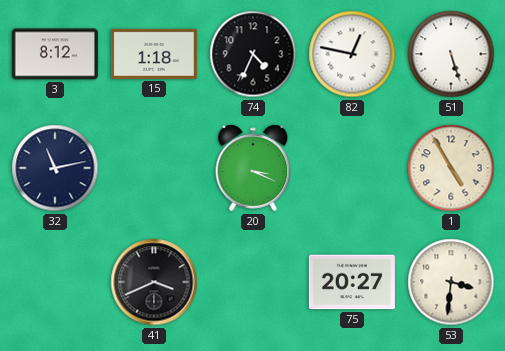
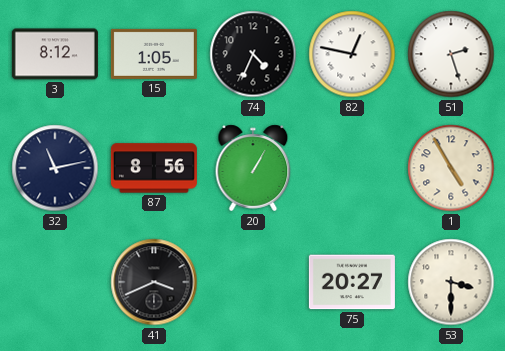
15: 1:18 -> 1:05
51: 5:27 -> 2:27
87: none -> 8:56
20: 3:19 -> 1:05
53: 3:31 -> 3:30
